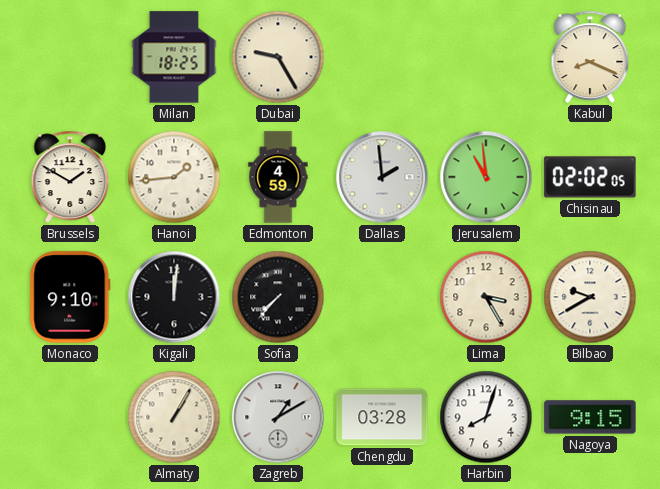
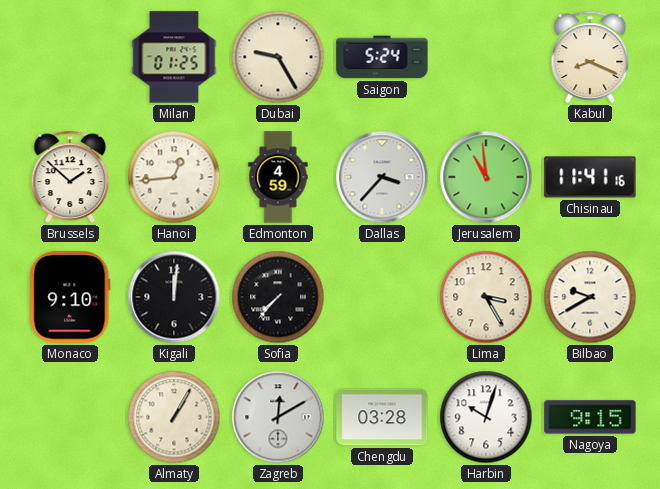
Milan: 18:25 -> 01:25
Saigon: none -> 5:24
Brussels: 1:50 -> 1:52
Hanoi: 1:44 -> 12:44
Dallas: 1:59 -> 3:37
Chisinau: 02:02 -> 11:41
Zagreb: 1:10 -> 12:10
Harbin: 8:03 -> 10:03
